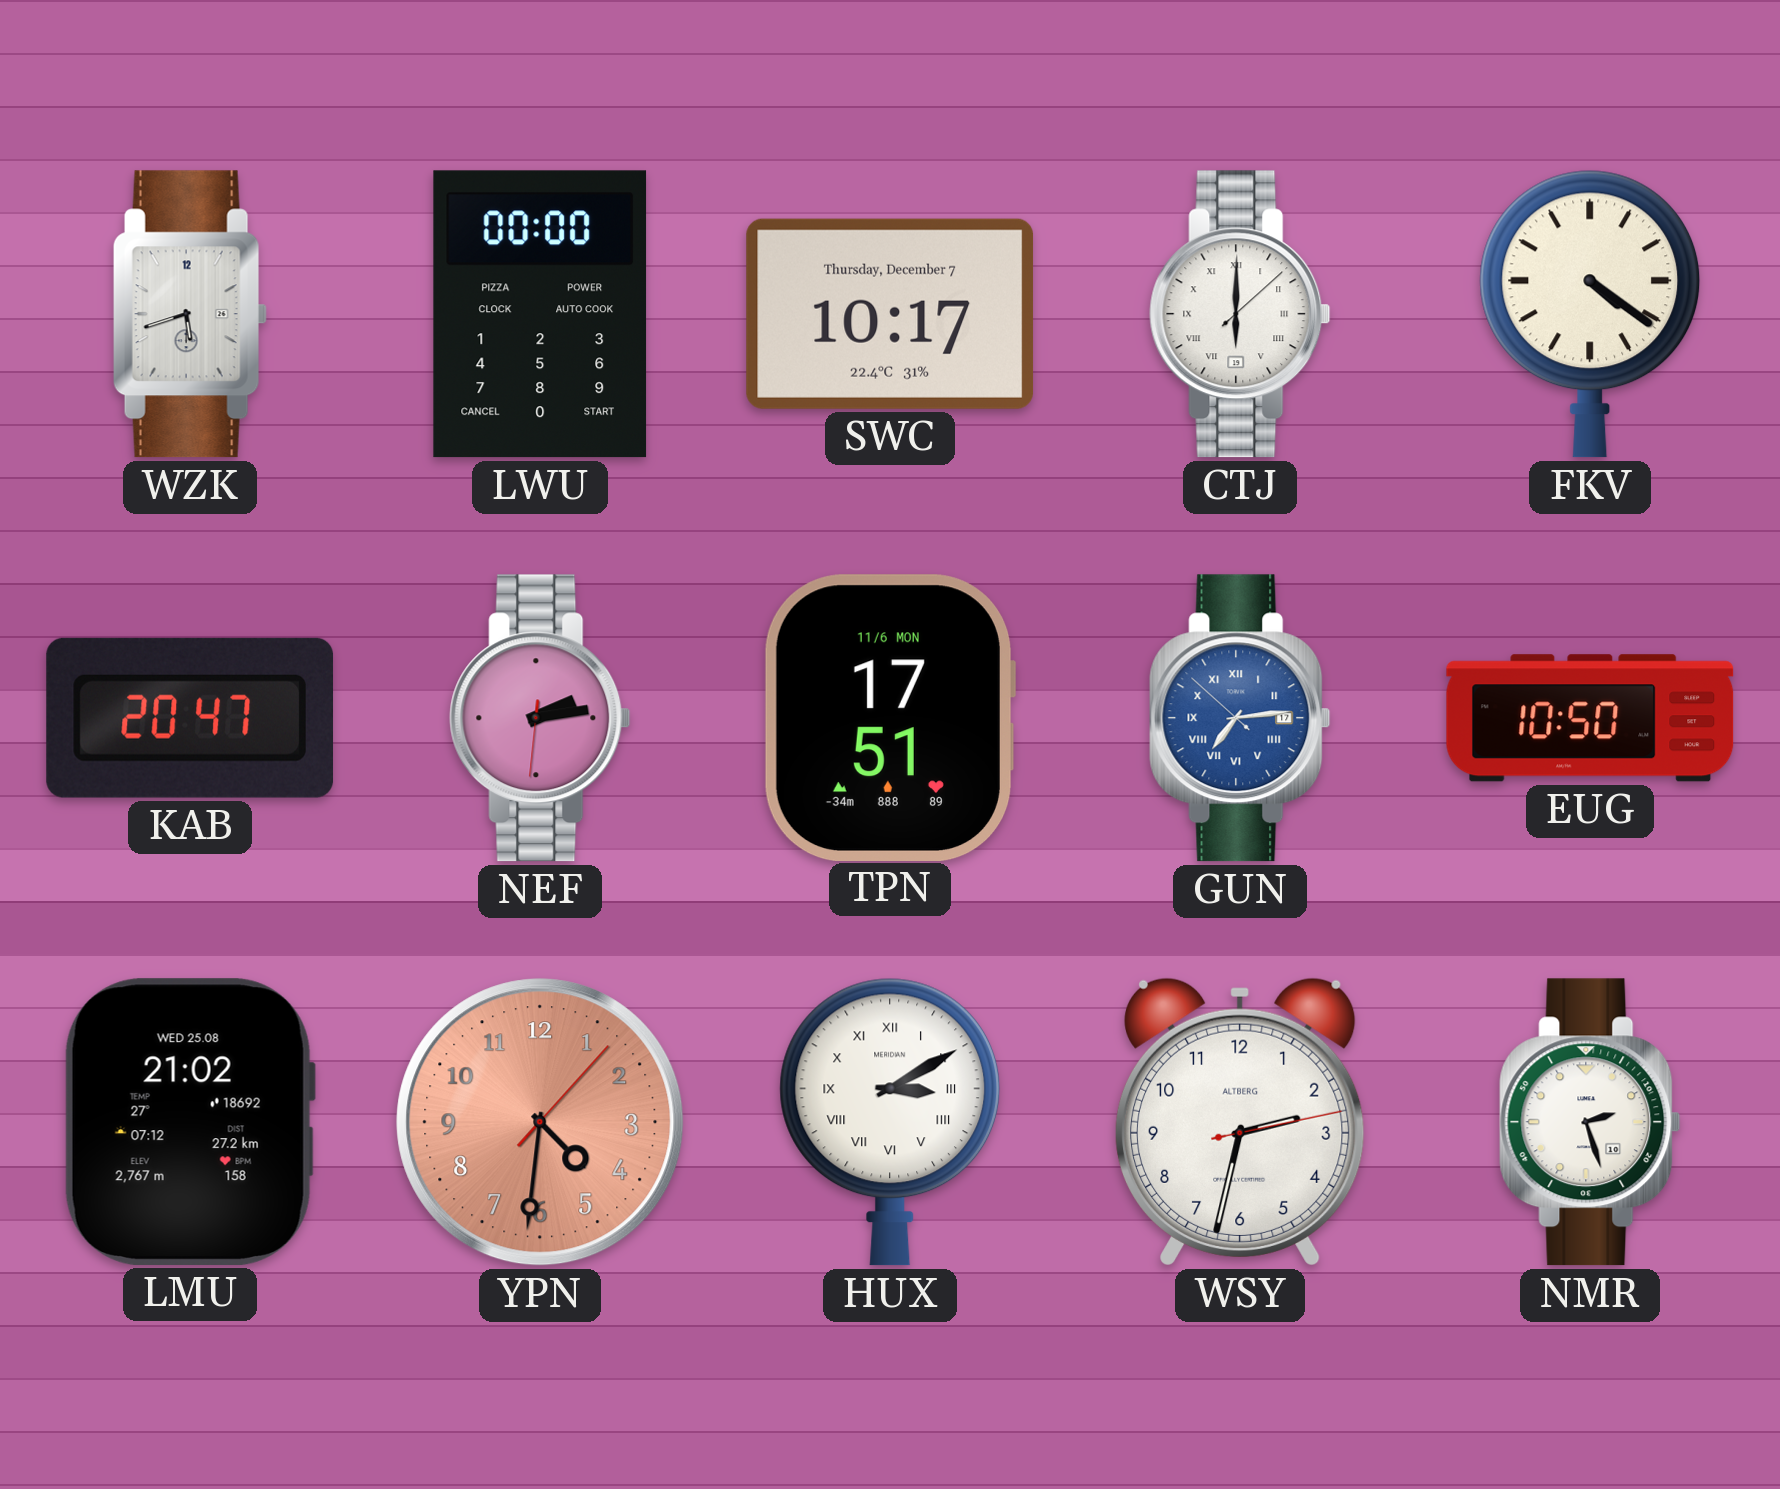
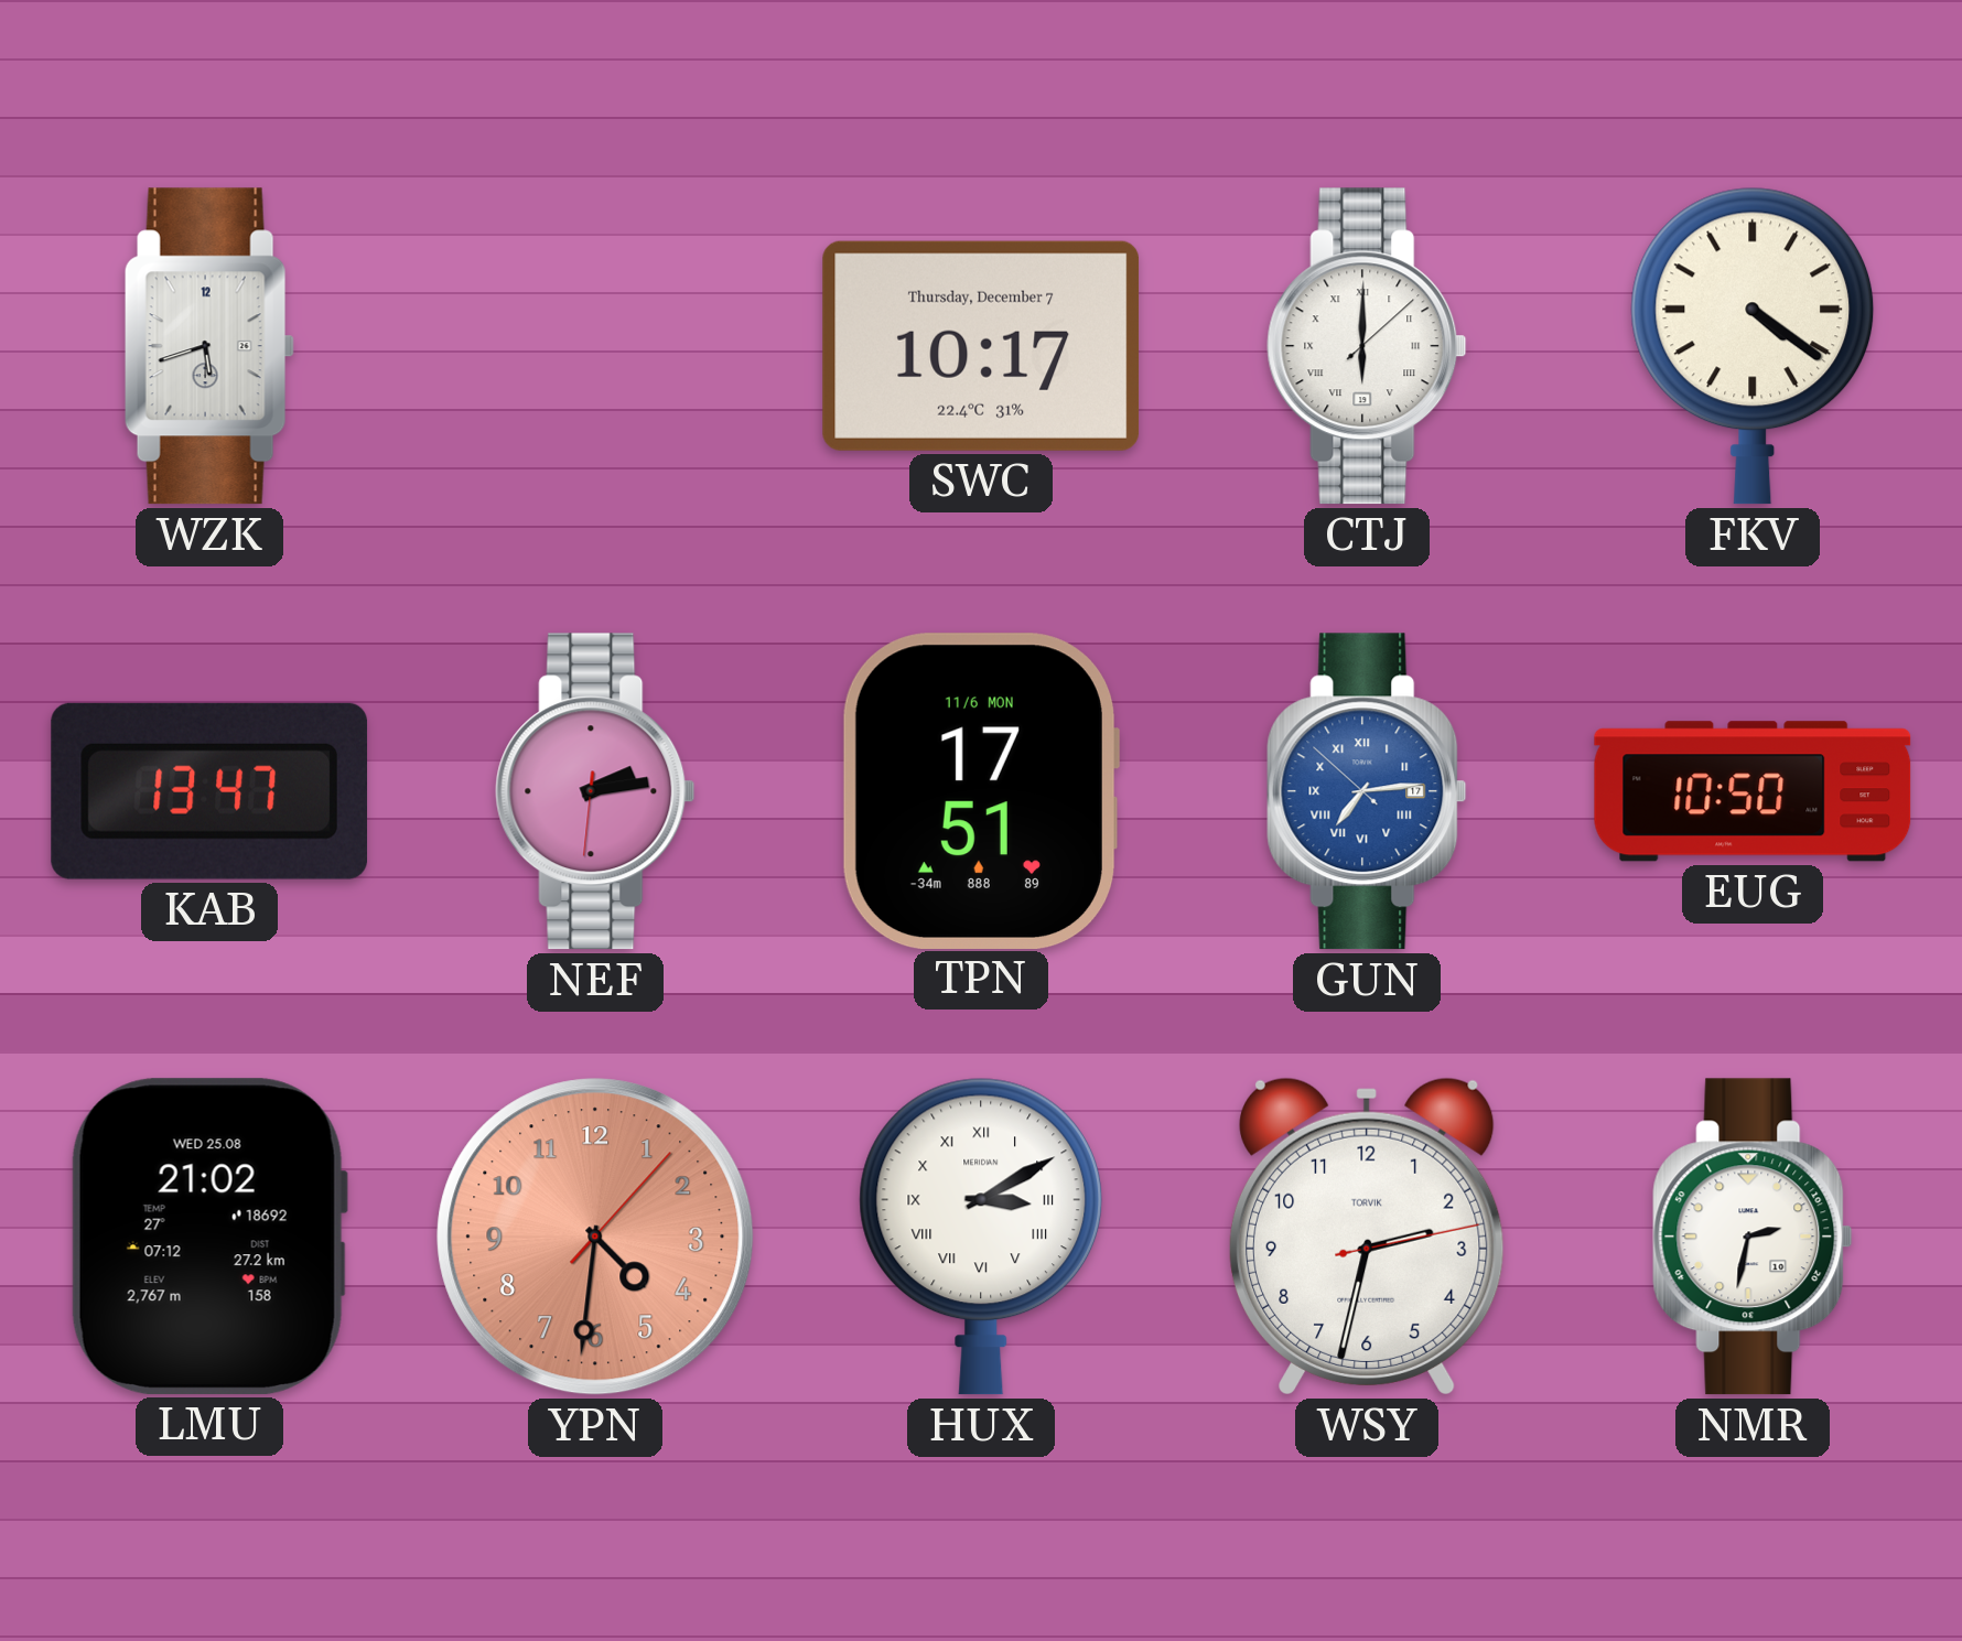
LWU: 00:00 -> none
KAB: 20:47 -> 13:47
WSY brand: ALTBERG -> TORVIK
NMR: 2:27 -> 2:32
